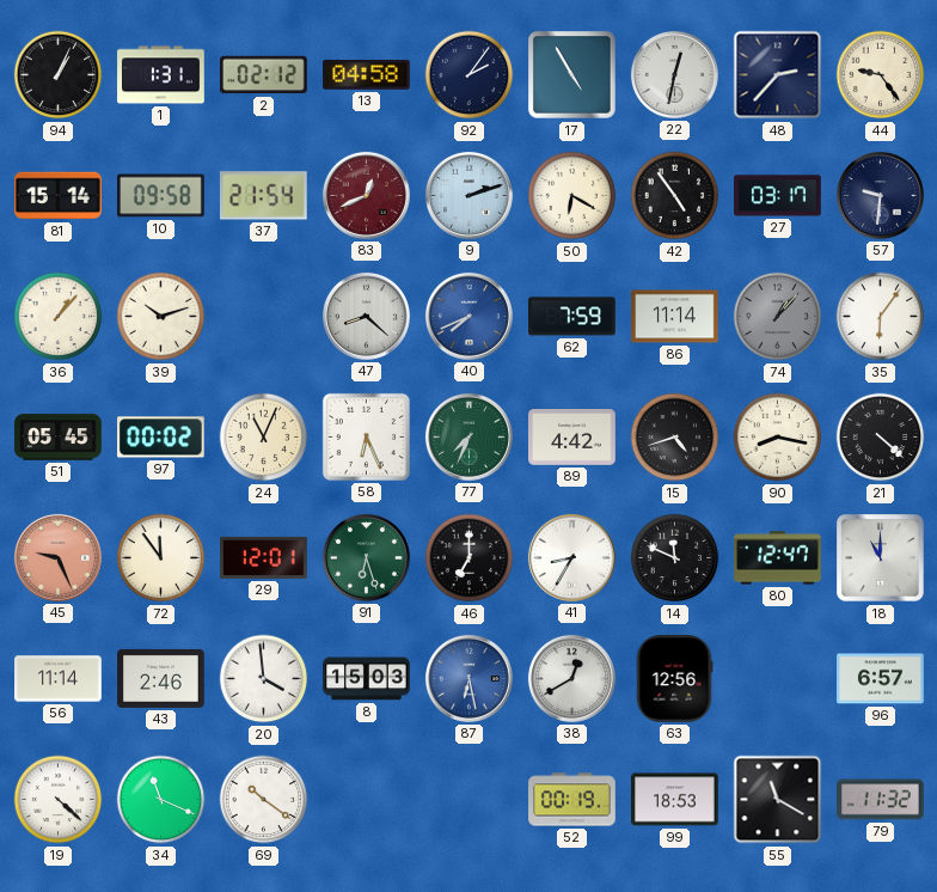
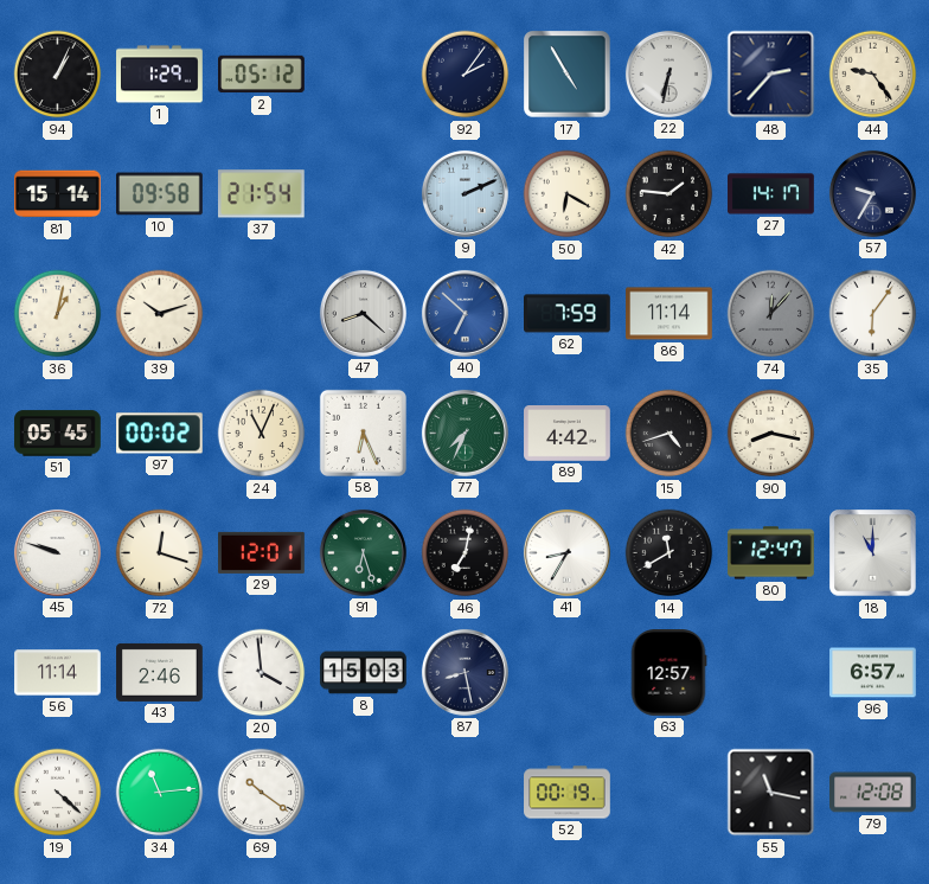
1: 1:31 -> 1:29
2: 02:12 -> 05:12
13: 04:58 -> none
22: 12:32 -> 6:32
83: 12:41 -> none
9: 2:12 -> 2:11
42: 4:54 -> 1:46
27: 03:17 -> 14:17
57: 9:31 -> 9:35
36: 1:07 -> 1:02
40: 7:41 -> 6:52
74: 1:07 -> 12:07
21: 4:22 -> none
45: 9:26 -> 9:48
45 dial: salmon -> white
72: 11:54 -> 12:18
46: 7:00 -> 7:02
14: 11:49 -> 11:40
87: 6:28 -> 8:28
87 dial: blue -> navy
38: 12:40 -> none
63: 12:56 -> 12:57
34: 11:19 -> 11:14
99: 18:53 -> none
55: 11:20 -> 11:17
79: 11:32 -> 12:08
